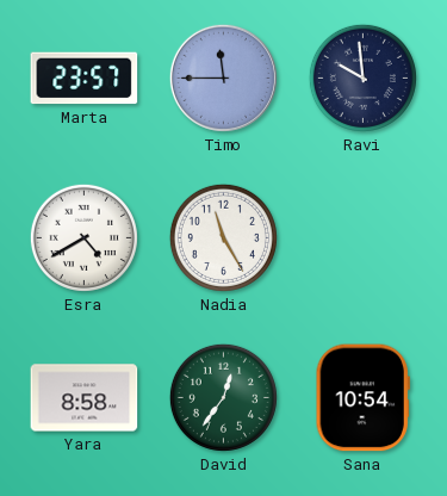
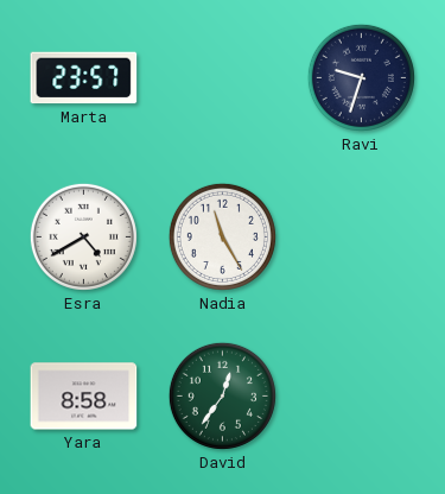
Timo: 11:45 -> none
Ravi: 9:59 -> 9:33
Sana: 10:54 -> none
